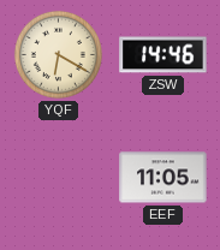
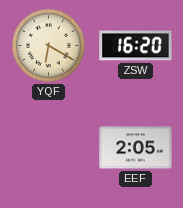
ZSW: 14:46 -> 16:20
EEF: 11:05 -> 2:05
